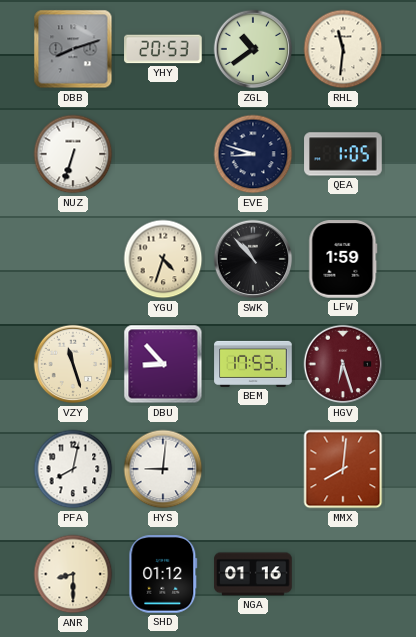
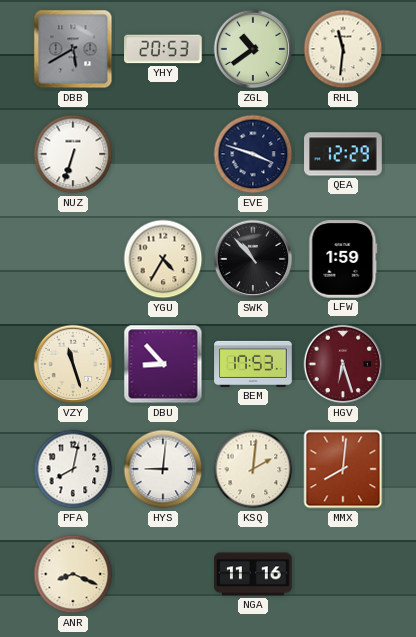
DBB: 8:12 -> 5:40
EVE: 8:48 -> 3:48
QEA: 1:05 -> 12:29
YGU: 4:33 -> 4:35
KSQ: none -> 2:01
ANR: 8:30 -> 8:19
SHD: 01:12 -> none
NGA: 01:16 -> 11:16
